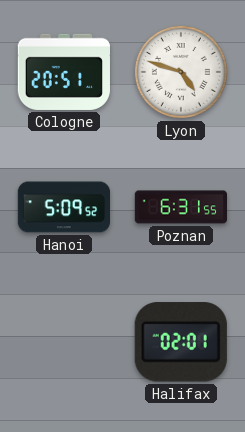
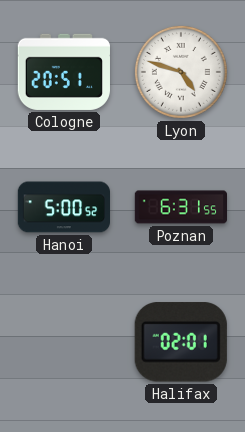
Hanoi: 5:09 -> 5:00
